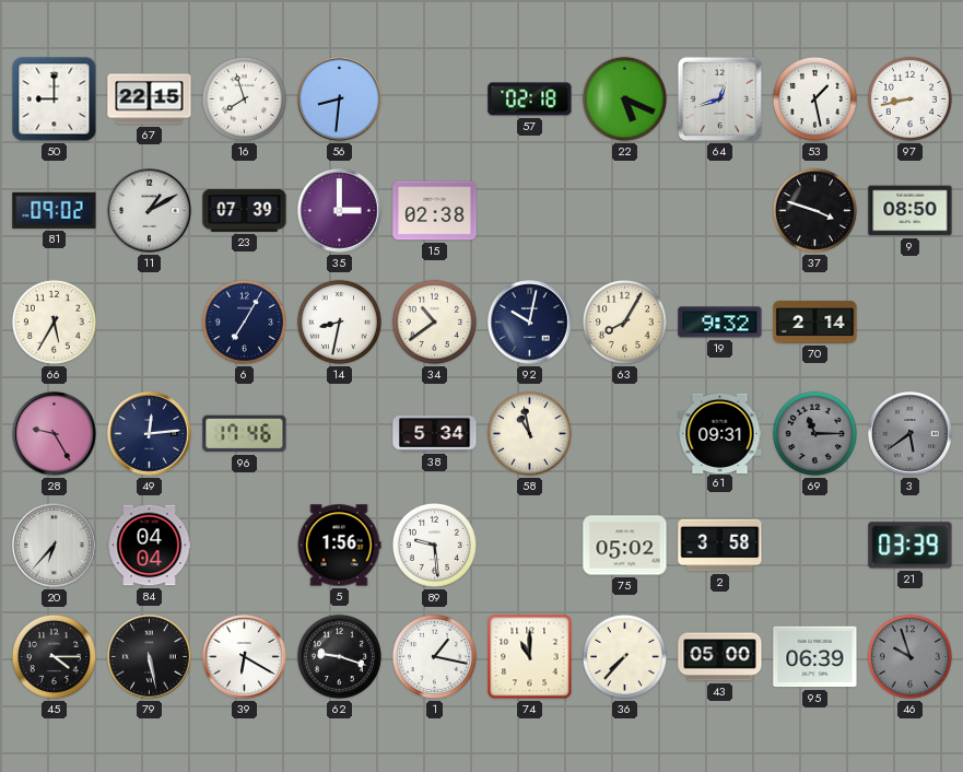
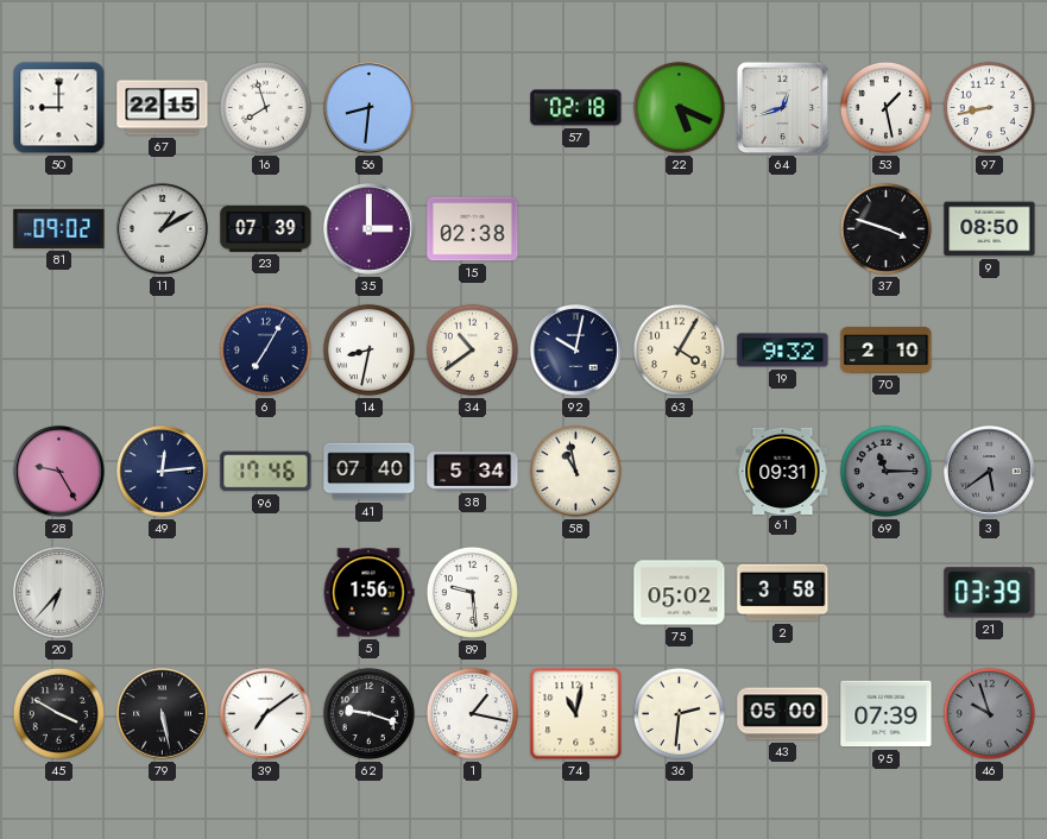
66: 5:35 -> none
63: 8:05 -> 4:05
70: 2:14 -> 2:10
41: none -> 07:40
84: 04:04 -> none
45: 4:15 -> 3:50
39: 6:20 -> 7:09
74: 11:00 -> 11:02
36: 7:37 -> 2:31
95: 06:39 -> 07:39
